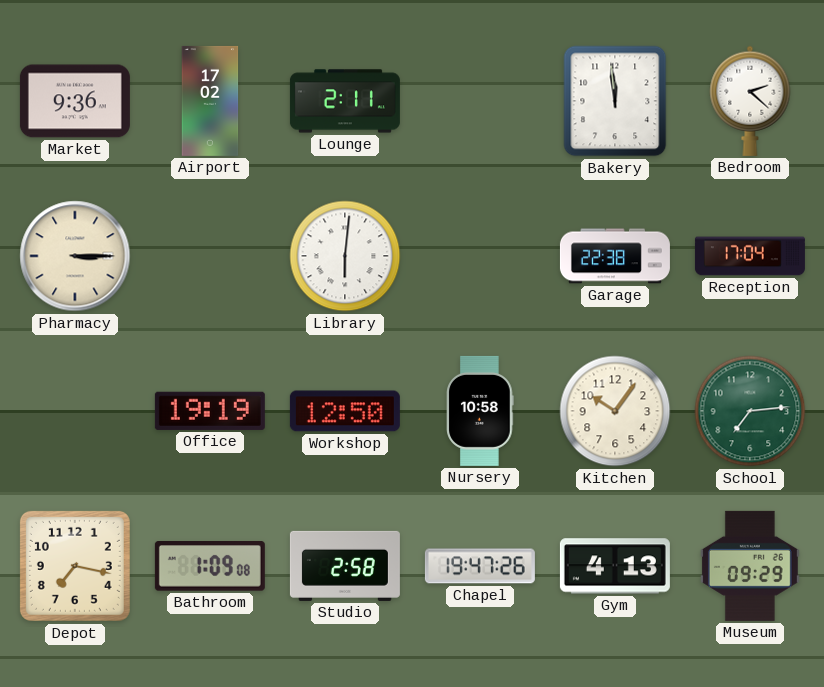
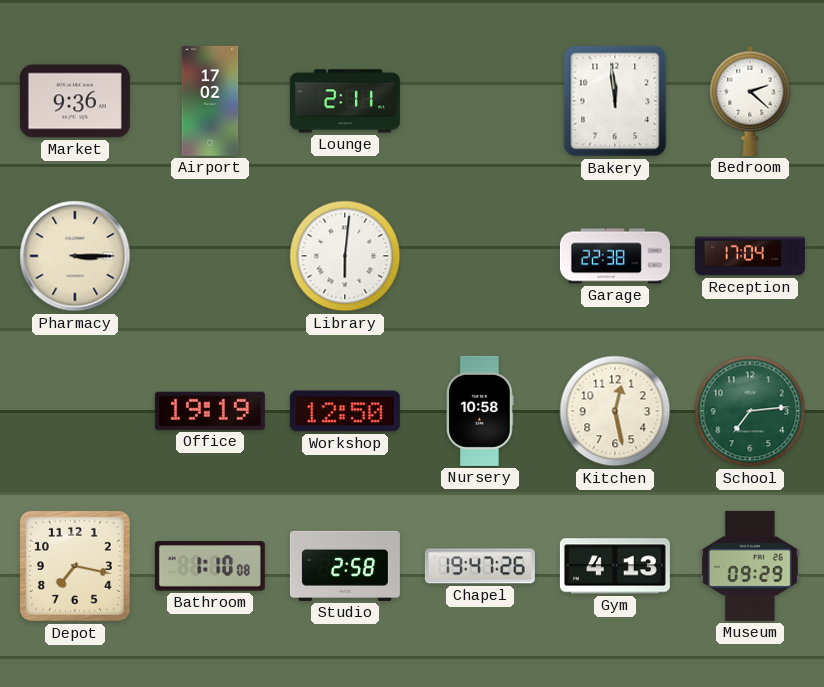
Kitchen: 10:06 -> 12:28
Bathroom: 1:09 -> 1:10
